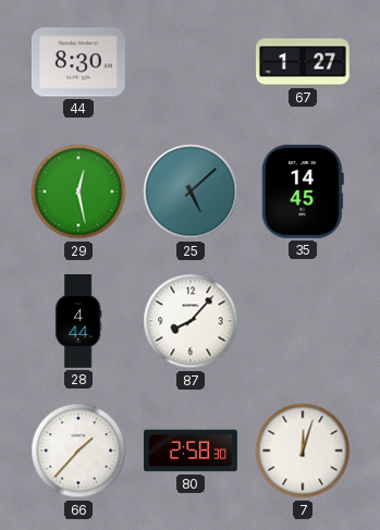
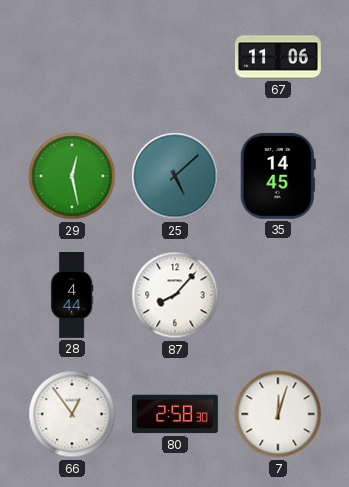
44: 8:30 -> none
67: 1:27 -> 11:06
66: 1:37 -> 12:54
